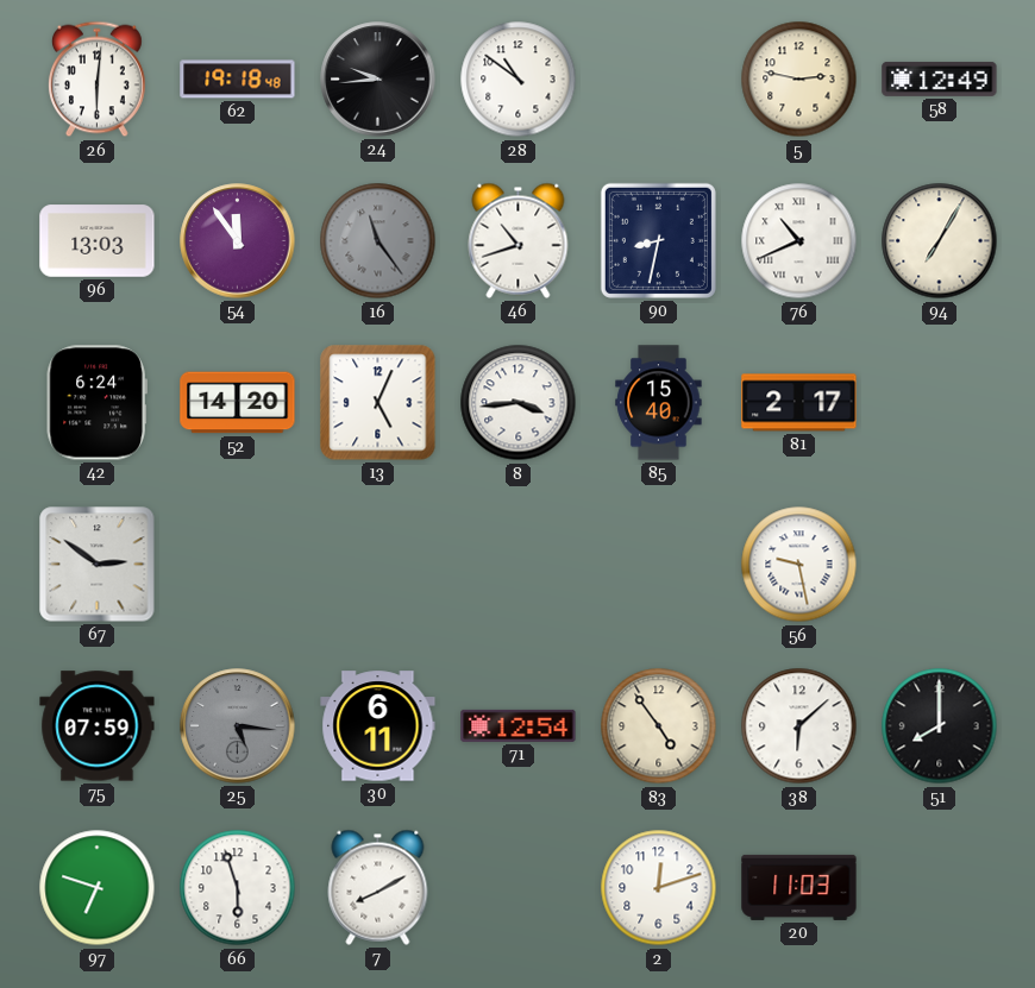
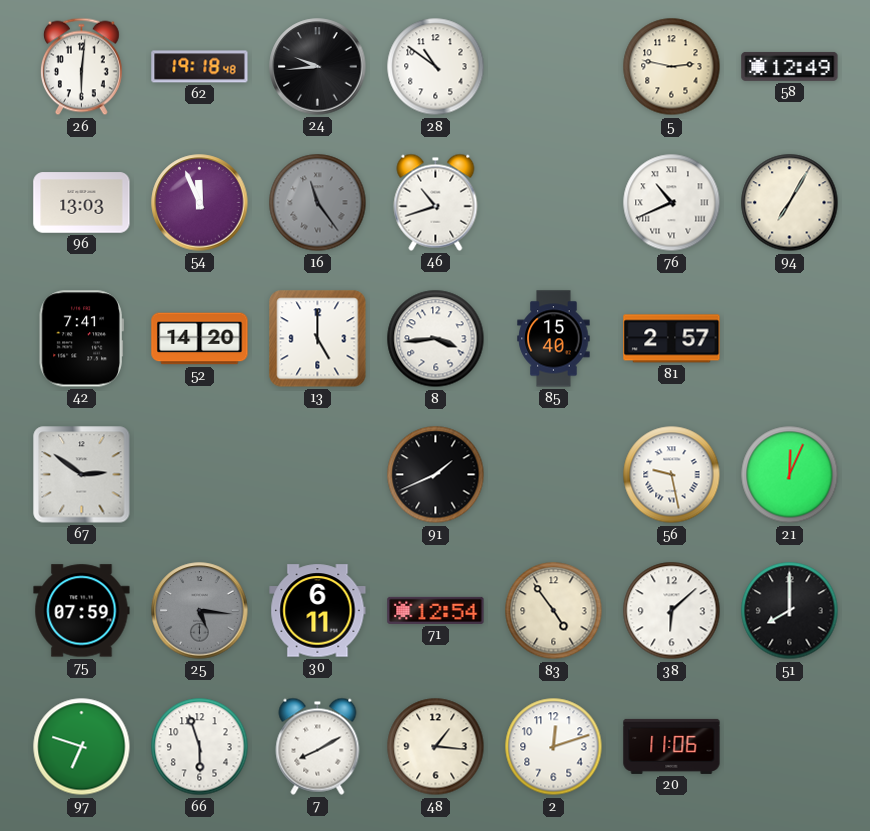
54: 11:54 -> 11:56
90: 8:32 -> none
42: 6:24 -> 7:41
13: 5:04 -> 5:00
81: 2:17 -> 2:57
91: none -> 1:41
21: none -> 12:04
48: none -> 1:16
20: 11:03 -> 11:06
